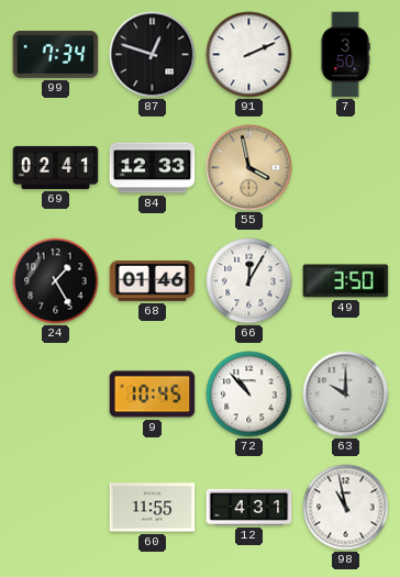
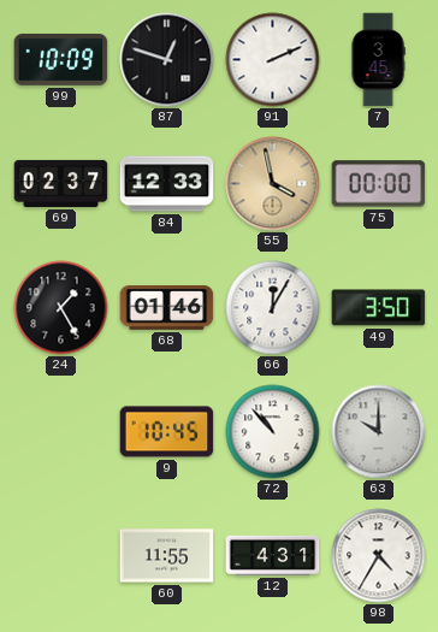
99: 7:34 -> 10:09
7: 3:50 -> 3:45
69: 02:41 -> 02:37
75: none -> 00:00
98: 10:58 -> 4:35
